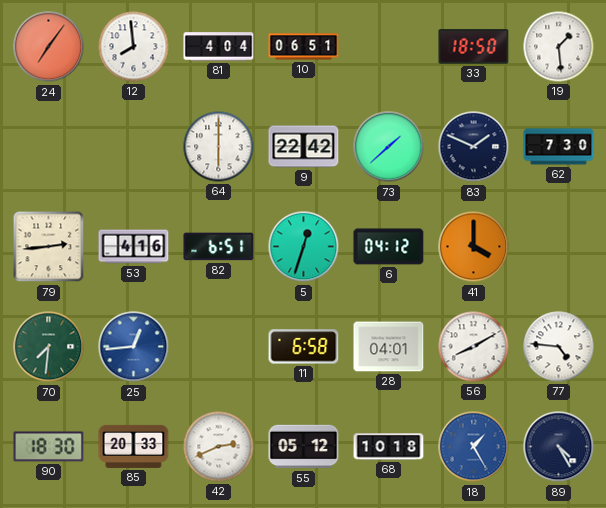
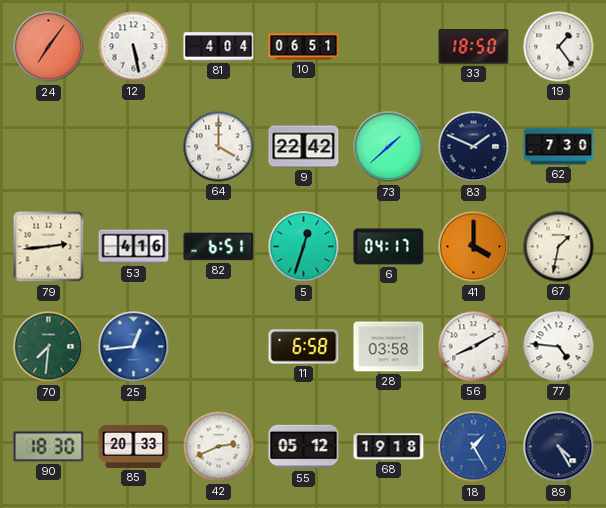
12: 7:59 -> 5:28
19: 1:29 -> 1:24
64: 6:00 -> 4:00
6: 04:12 -> 04:17
67: none -> 1:32
28: 04:01 -> 03:58
68: 10:18 -> 19:18
